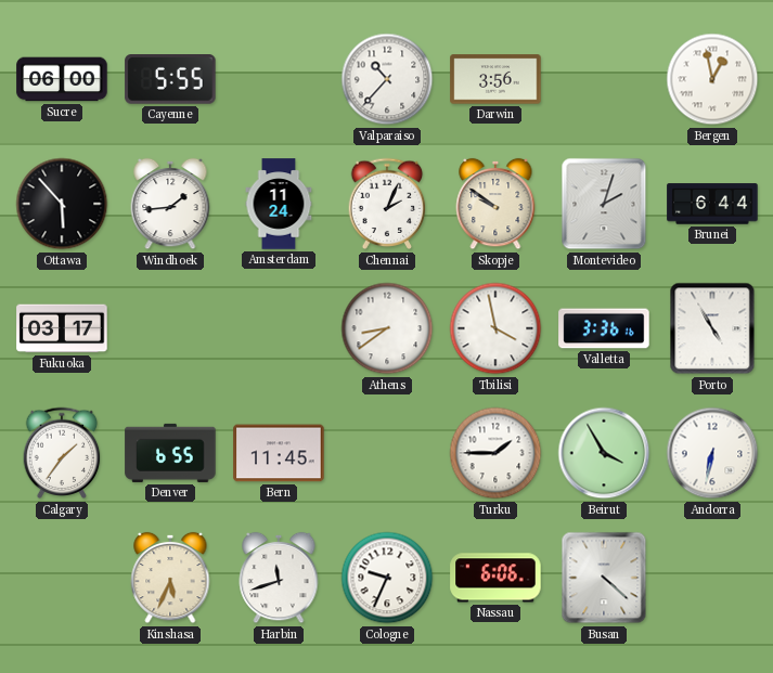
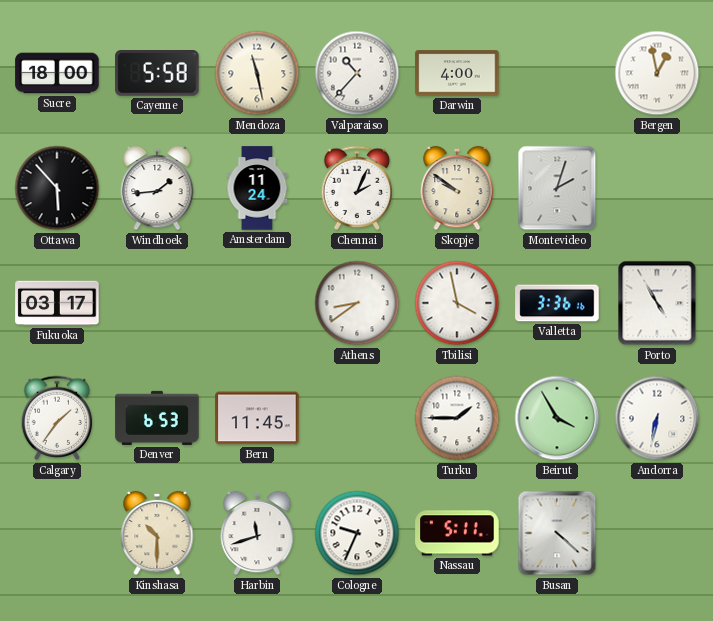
Sucre: 06:00 -> 18:00
Cayenne: 5:55 -> 5:58
Mendoza: none -> 11:28
Darwin: 3:56 -> 4:00
Brunei: 6:44 -> none
Denver: 6:55 -> 6:53
Kinshasa: 5:34 -> 10:30
Nassau: 6:06 -> 5:11
